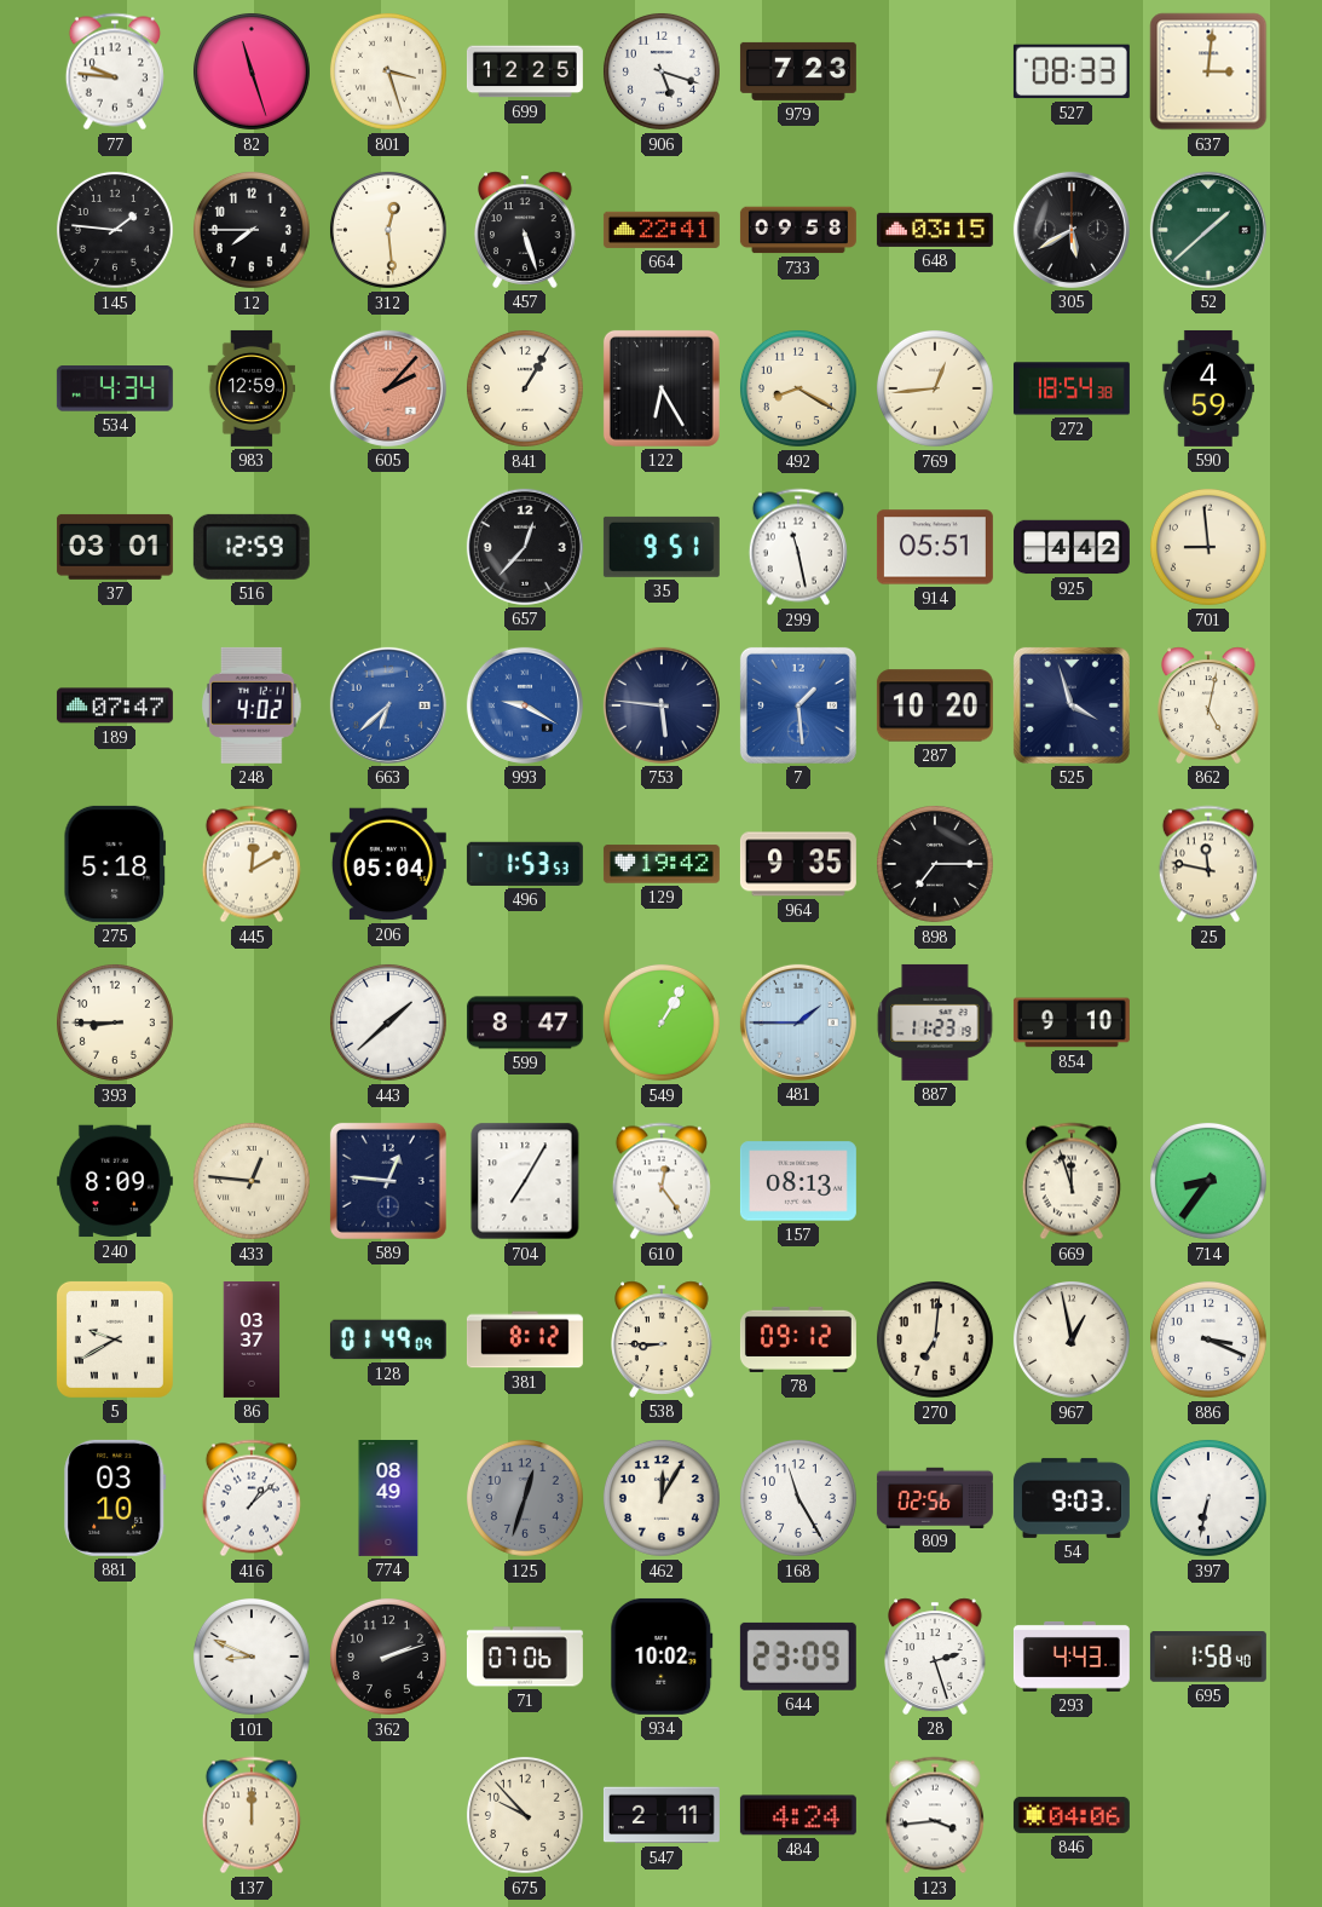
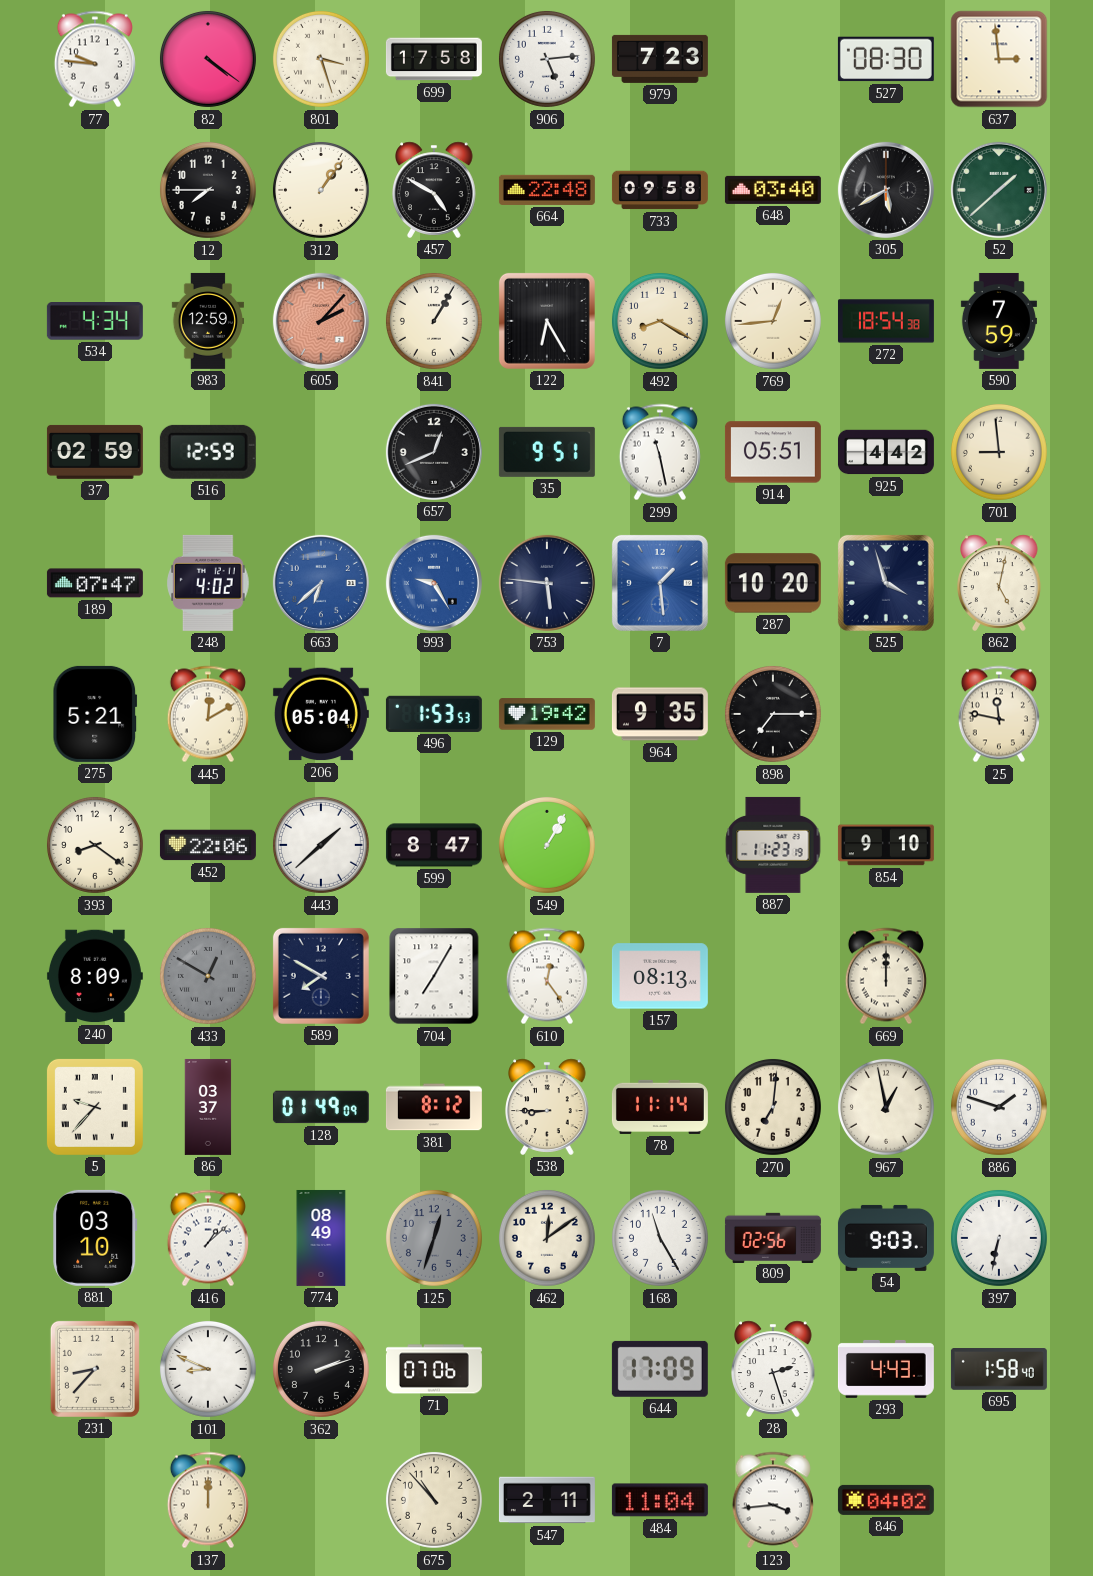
82: 11:27 -> 4:21
699: 12:25 -> 17:58
906: 5:18 -> 5:14
527: 08:33 -> 08:30
637: 3:01 -> 2:59
145: 1:46 -> none
312: 12:29 -> 1:06
457: 5:27 -> 4:50
664: 22:41 -> 22:48
648: 03:15 -> 03:40
590: 4:59 -> 7:59
37: 03:01 -> 02:59
657: 12:37 -> 12:41
993: 9:20 -> 9:25
275: 5:18 -> 5:21
393: 8:45 -> 8:21
452: none -> 22:06
481: 1:45 -> none
433: 12:46 -> 12:50
433 dial: cream -> grey
589: 12:46 -> 7:50
669: 11:57 -> 12:00
714: 8:36 -> none
5: 9:40 -> 9:37
78: 09:12 -> 11:14
886: 3:19 -> 1:48
462: 12:05 -> 12:09
231: none -> 8:37
934: 10:02 -> none
644: 23:09 -> 17:09
675: 9:53 -> 10:53
484: 4:24 -> 11:04
846: 04:06 -> 04:02
